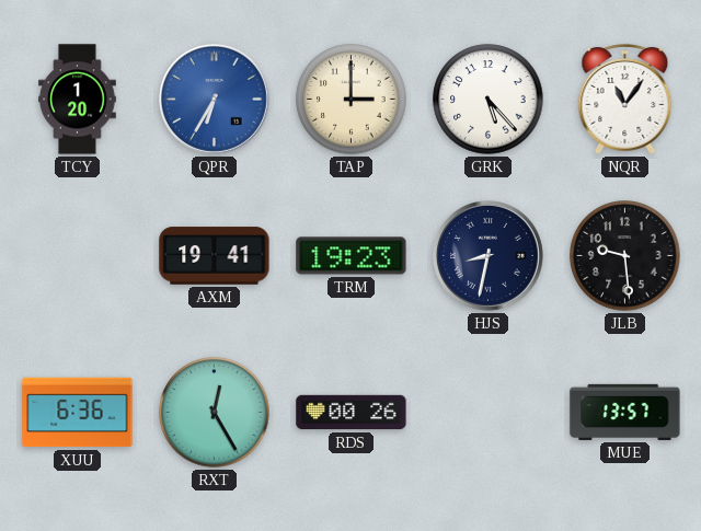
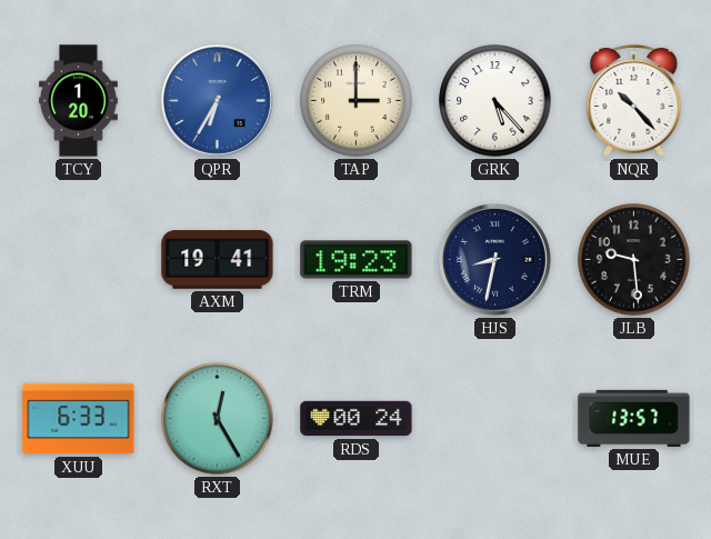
NQR: 11:06 -> 10:23
XUU: 6:36 -> 6:33
RDS: 00:26 -> 00:24
